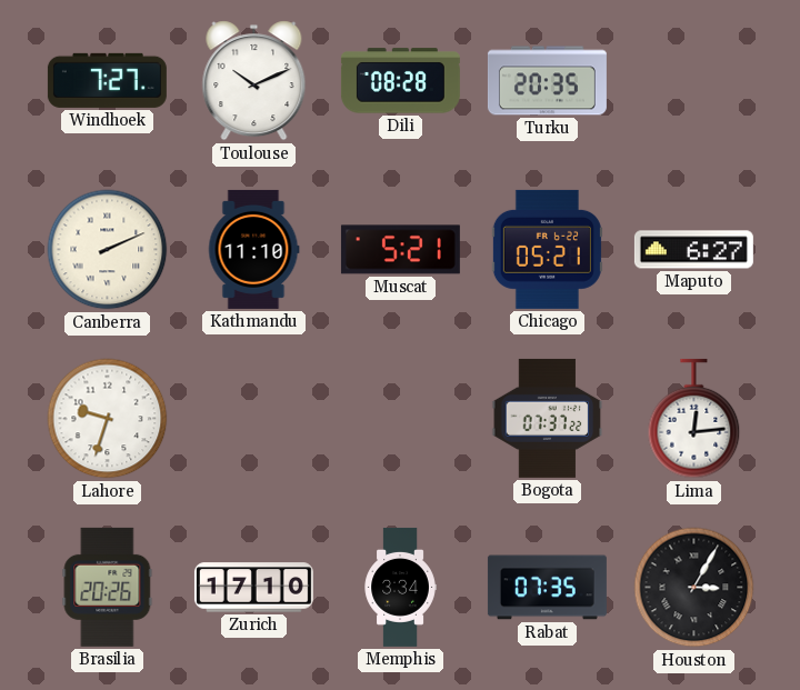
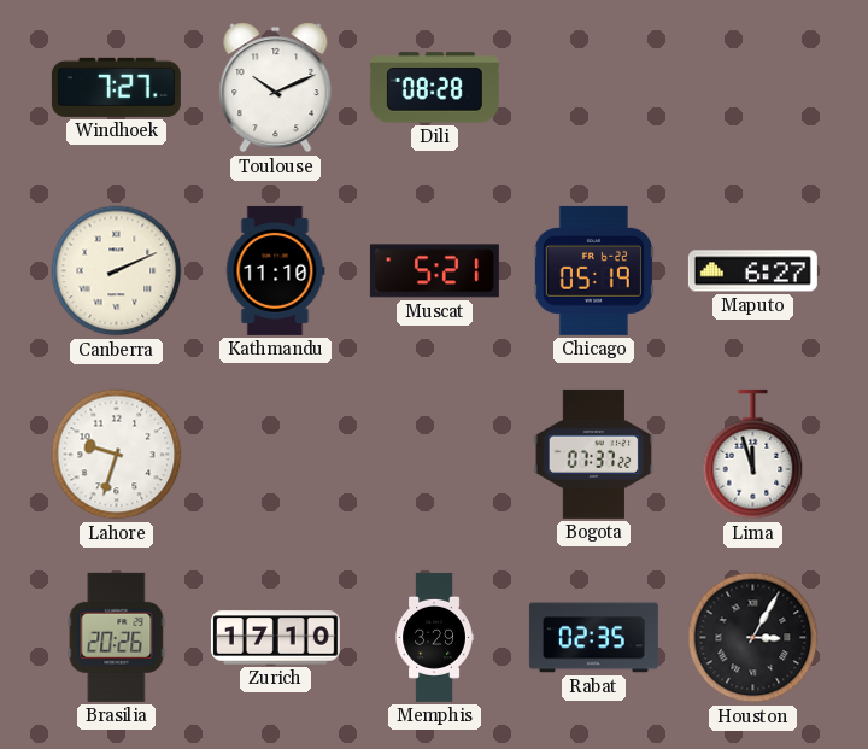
Turku: 20:35 -> none
Chicago: 05:21 -> 05:19
Lima: 12:14 -> 11:57
Memphis: 3:34 -> 3:29
Rabat: 07:35 -> 02:35
